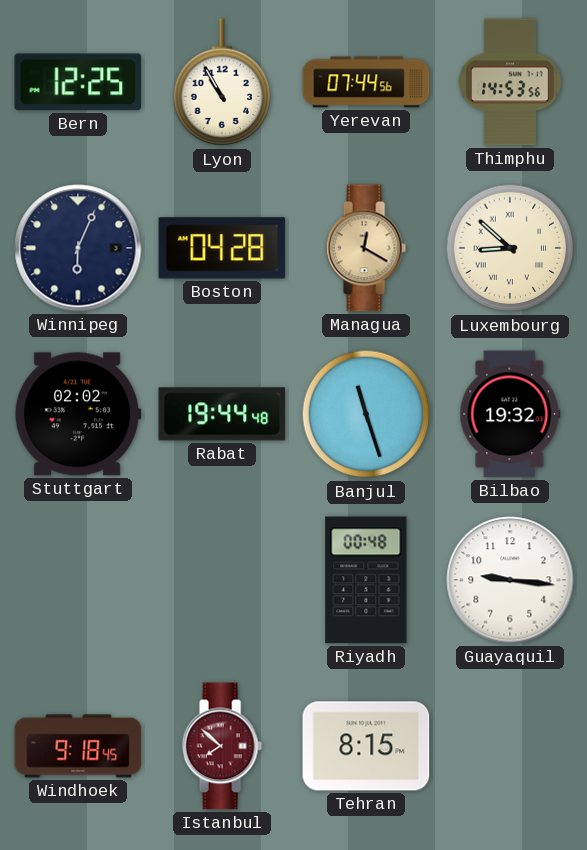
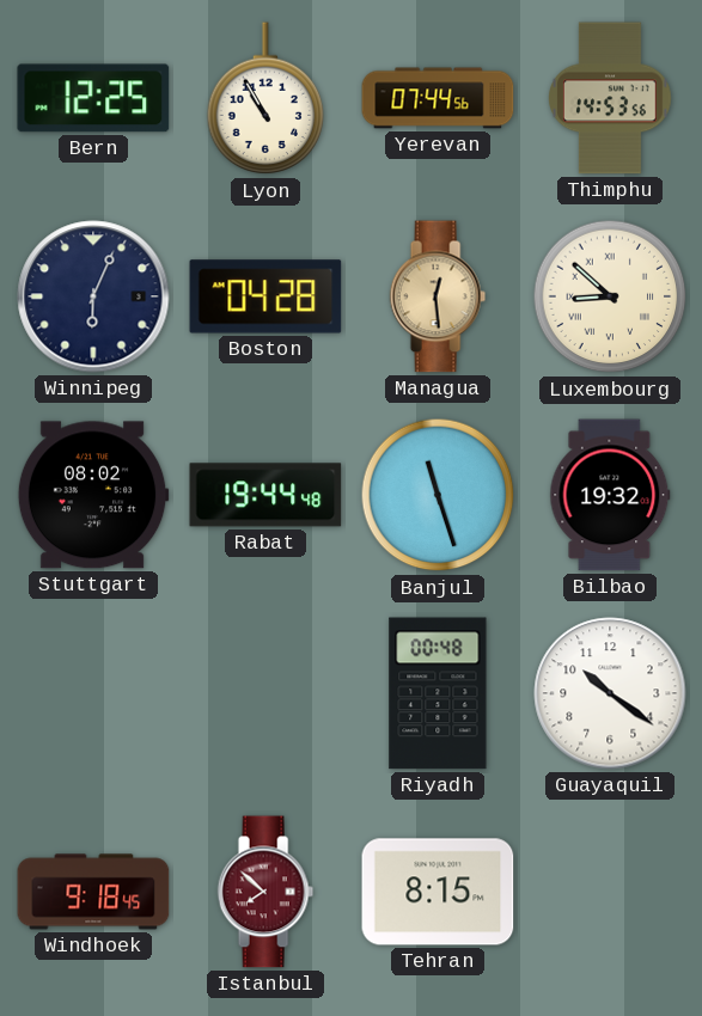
Managua: 12:20 -> 12:29
Stuttgart: 02:02 -> 08:02
Guayaquil: 9:16 -> 10:21
